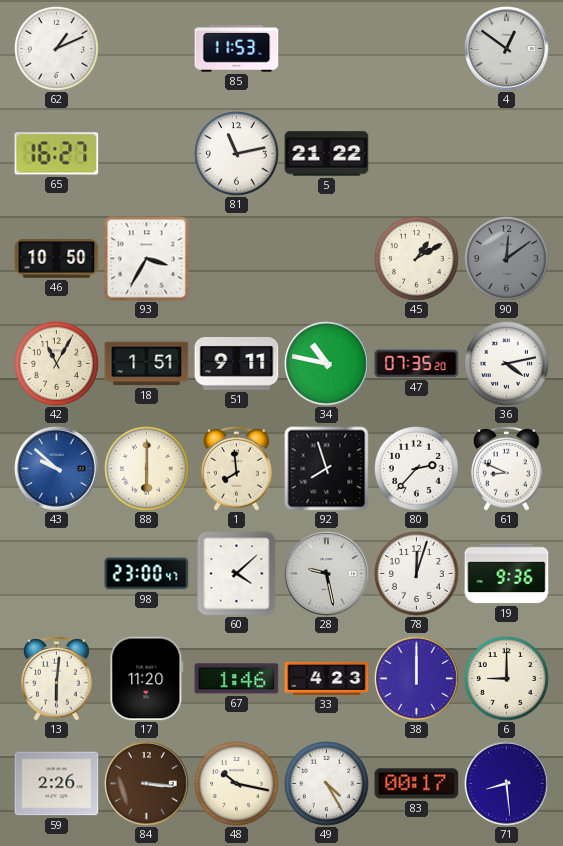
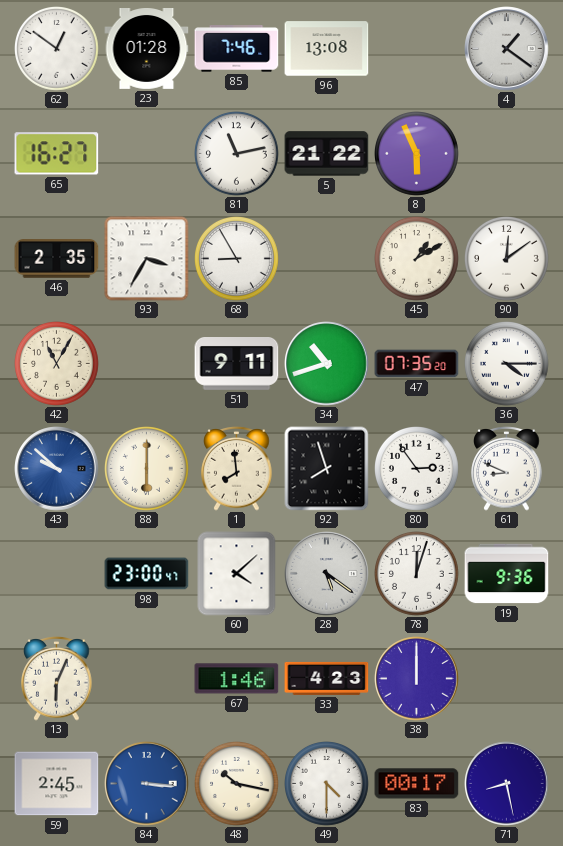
62: 1:11 -> 12:51
23: none -> 01:28
85: 11:53 -> 7:46
96: none -> 13:08
4: 12:51 -> 1:21
8: none -> 5:56
46: 10:50 -> 2:35
68: none -> 8:55
90 dial: grey -> white
18: 1:51 -> none
34: 10:47 -> 10:42
36: 4:13 -> 4:15
80: 2:37 -> 2:54
28: 9:28 -> 5:21
13: 6:01 -> 6:04
17: 11:20 -> none
6: 9:00 -> none
59: 2:26 -> 2:45
84 dial: brown -> blue
49: 4:25 -> 4:30
71: 8:29 -> 8:28
